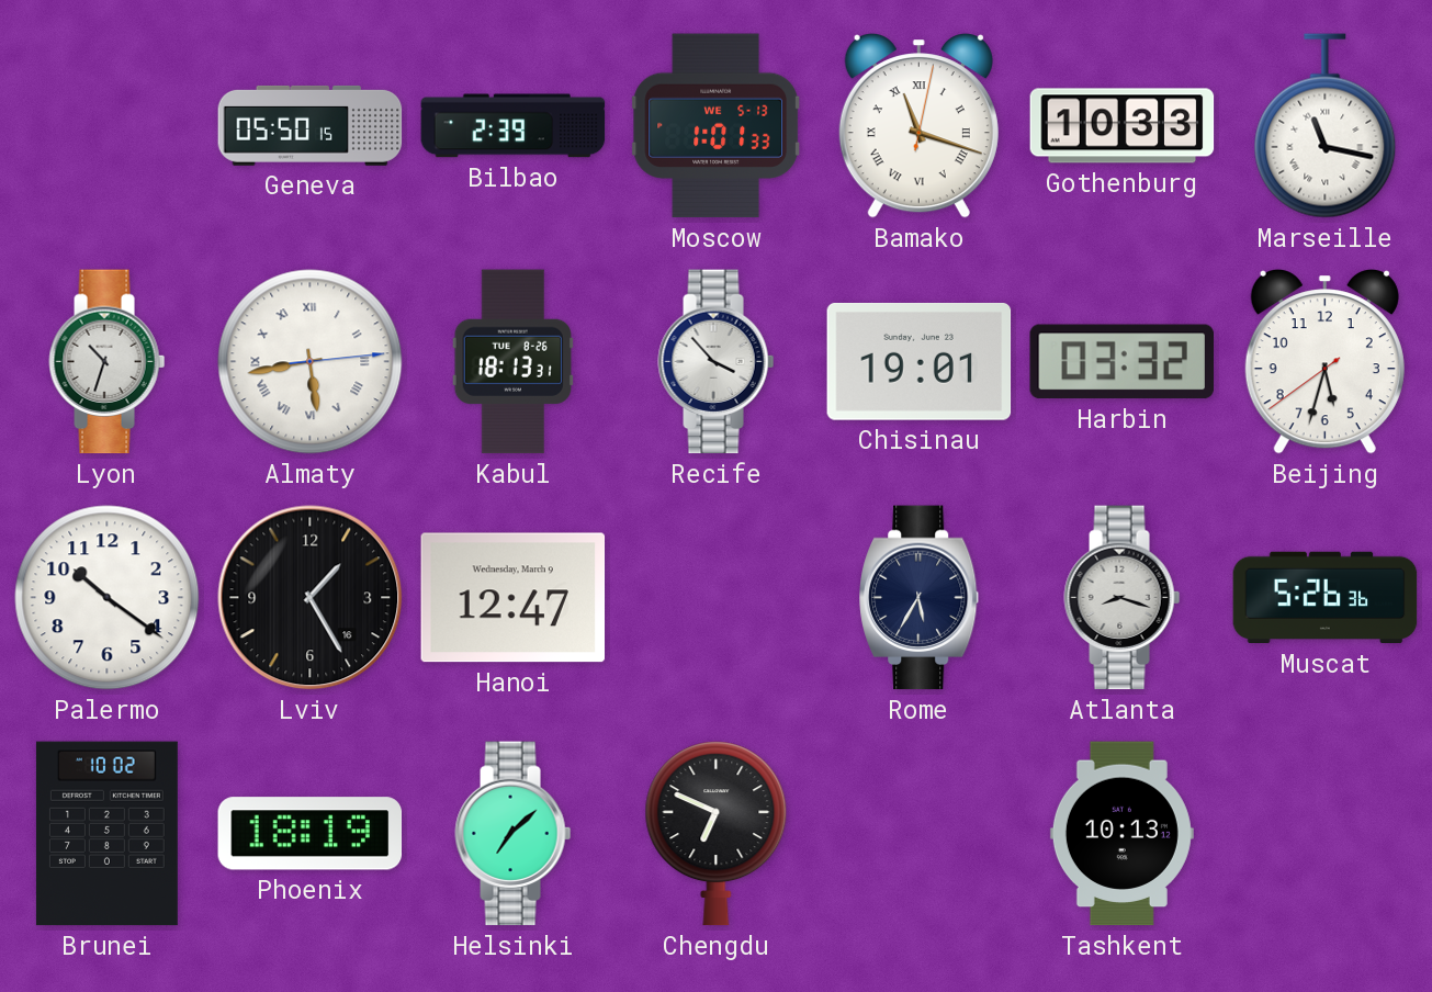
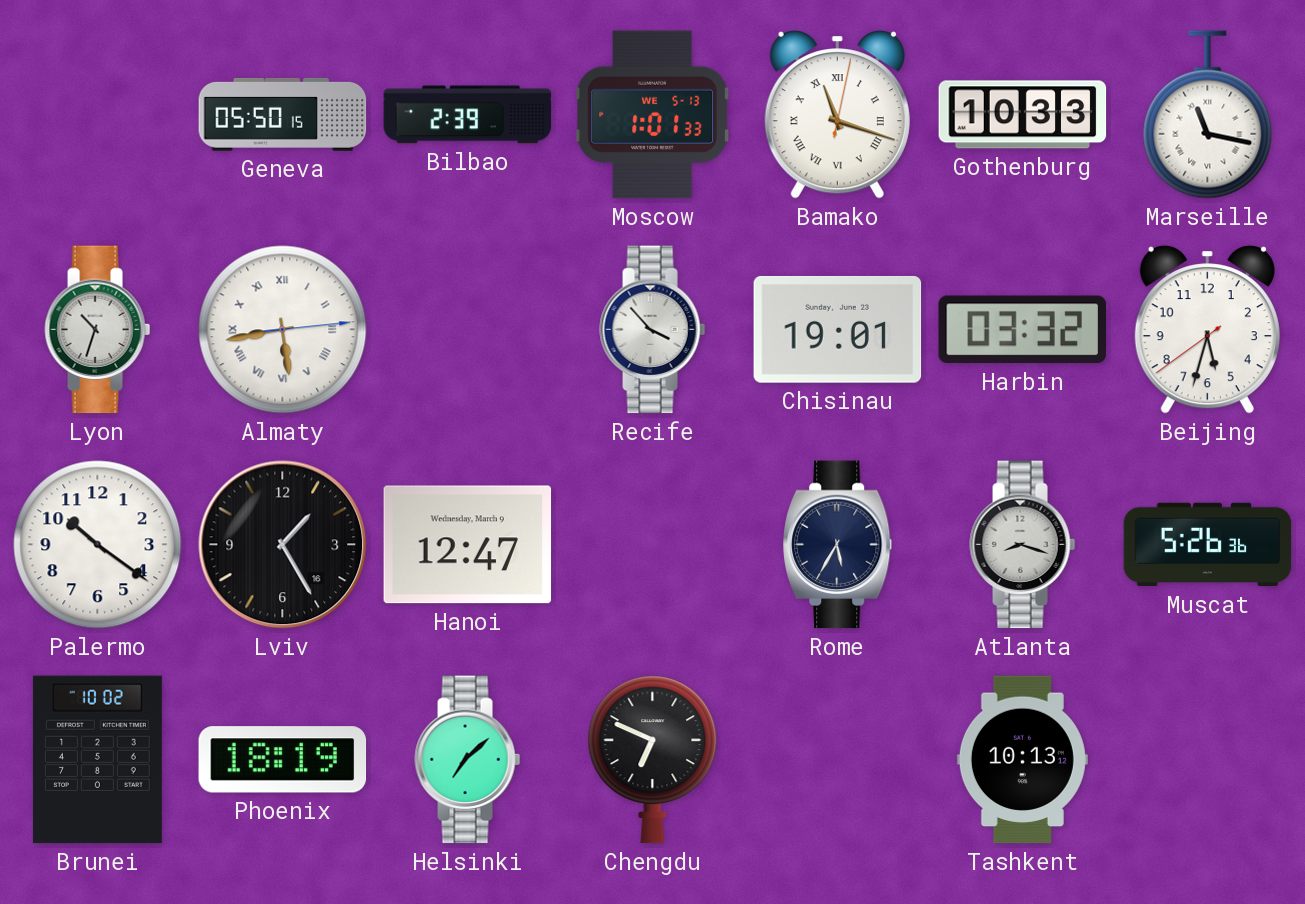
Kabul: 18:13 -> none
